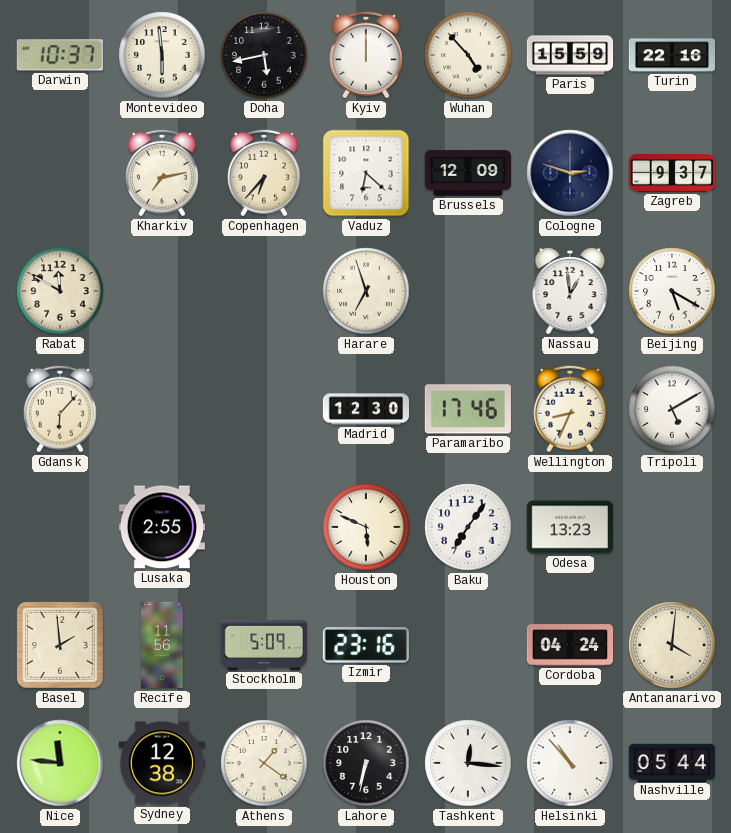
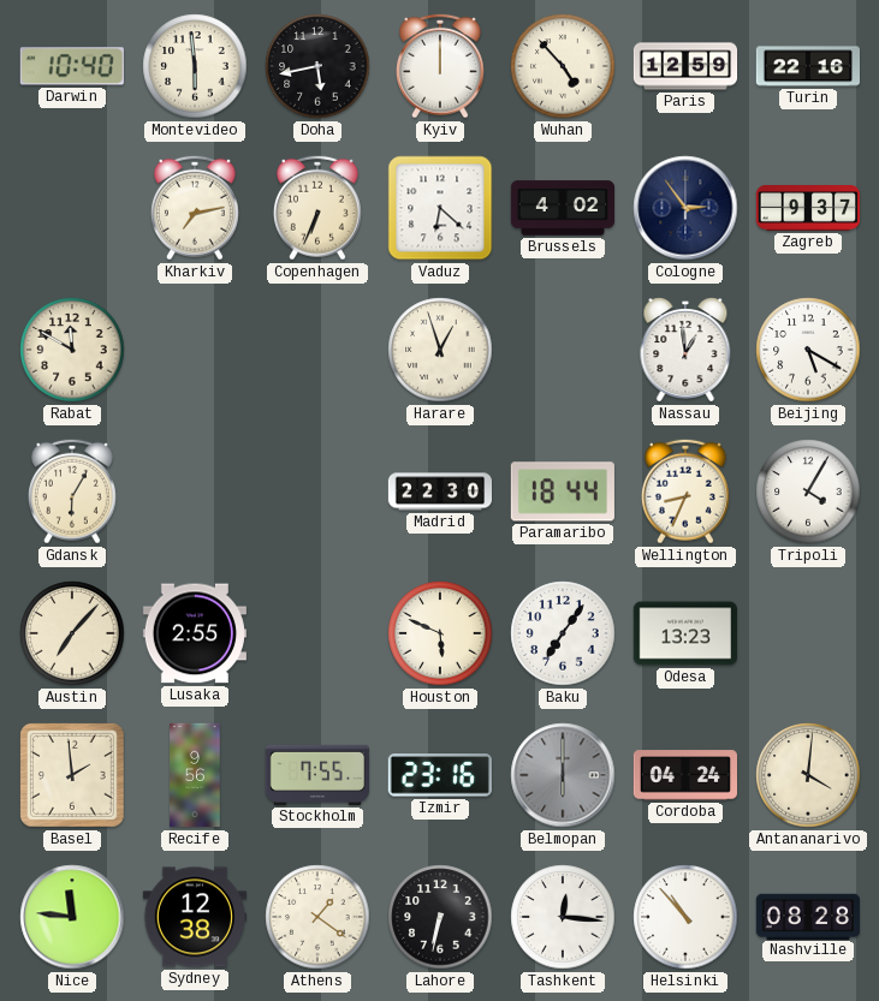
Darwin: 10:37 -> 10:40
Paris: 15:59 -> 12:59
Copenhagen: 6:37 -> 6:34
Brussels: 12:09 -> 4:02
Cologne: 2:48 -> 2:54
Harare: 6:57 -> 12:57
Gdansk: 6:07 -> 6:05
Madrid: 12:30 -> 22:30
Paramaribo: 17:46 -> 18:44
Tripoli: 5:10 -> 4:05
Austin: none -> 7:07
Recife: 11:56 -> 9:56
Stockholm: 5:09 -> 7:55
Belmopan: none -> 6:00
Nashville: 05:44 -> 08:28
